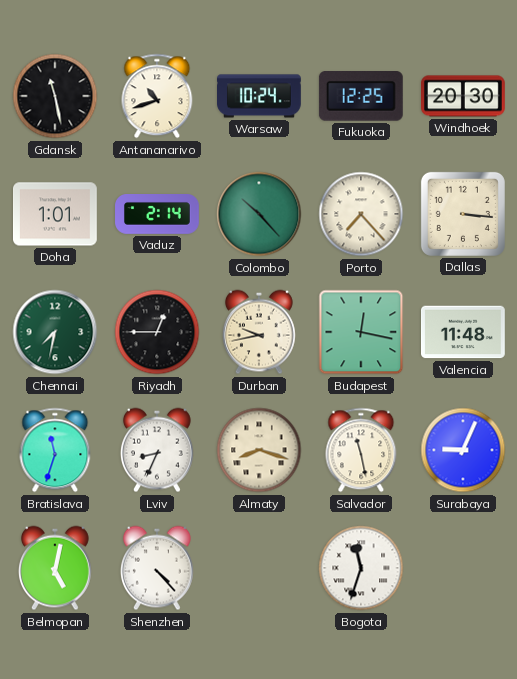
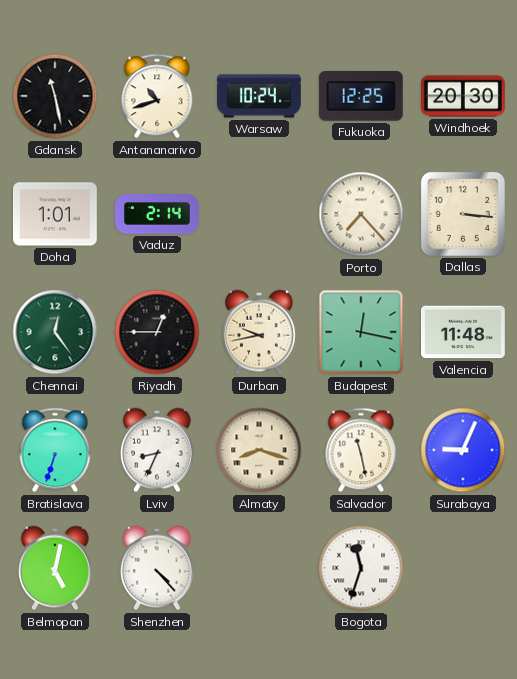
Colombo: 10:23 -> none
Chennai: 7:32 -> 12:24
Bratislava: 11:33 -> 6:33
